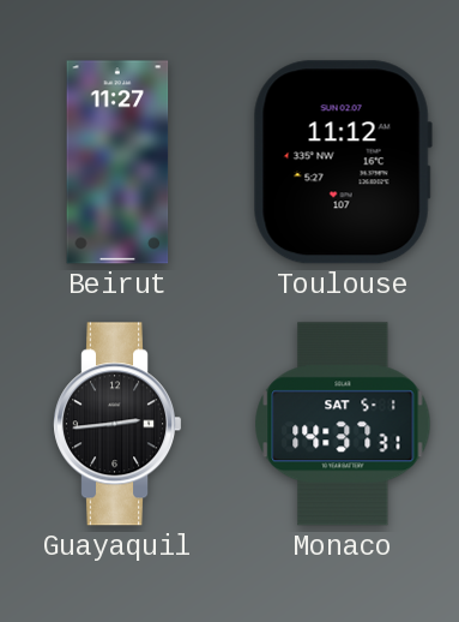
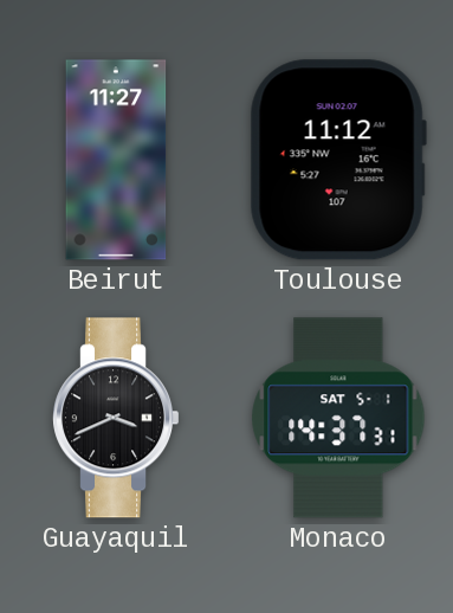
Guayaquil: 2:44 -> 3:41
